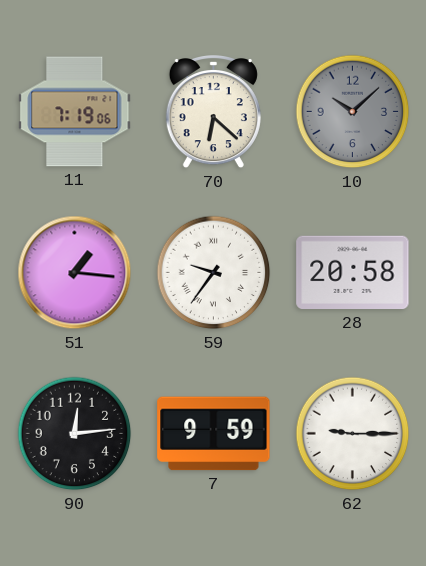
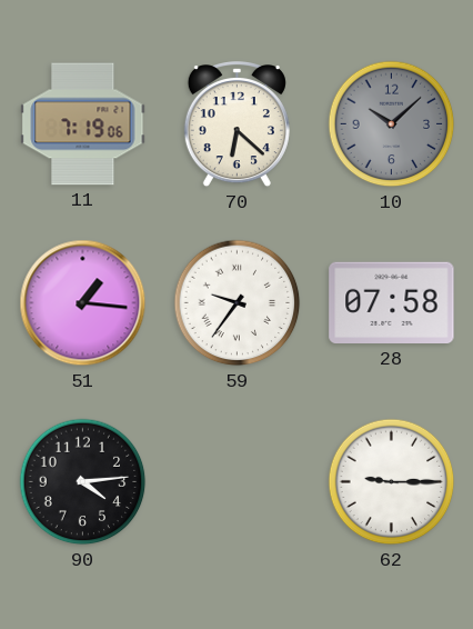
28: 20:58 -> 07:58
90: 12:14 -> 4:14
7: 9:59 -> none
